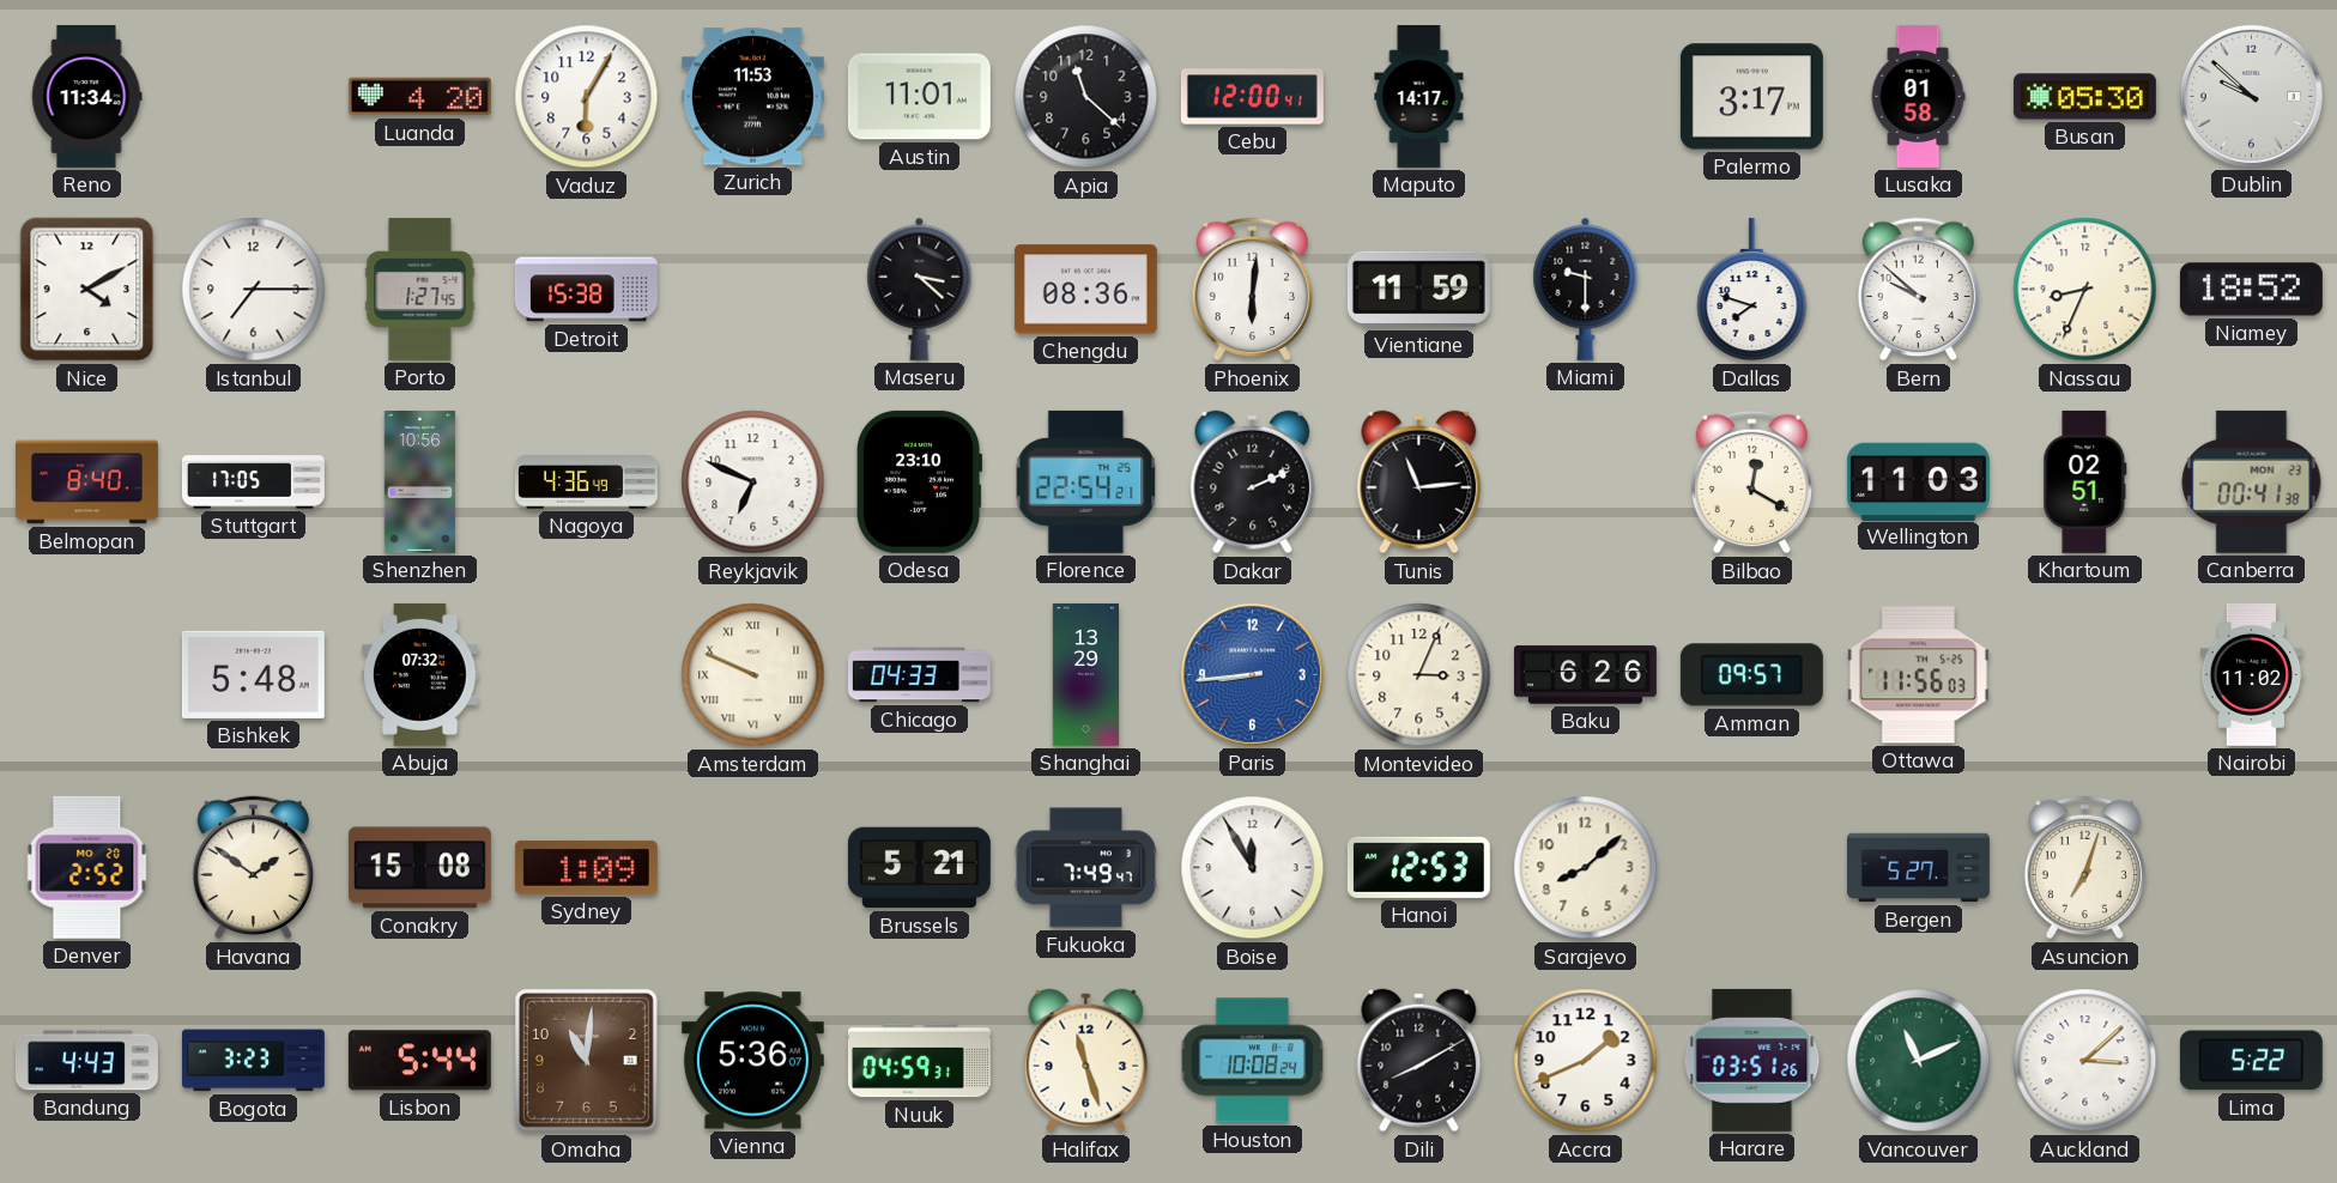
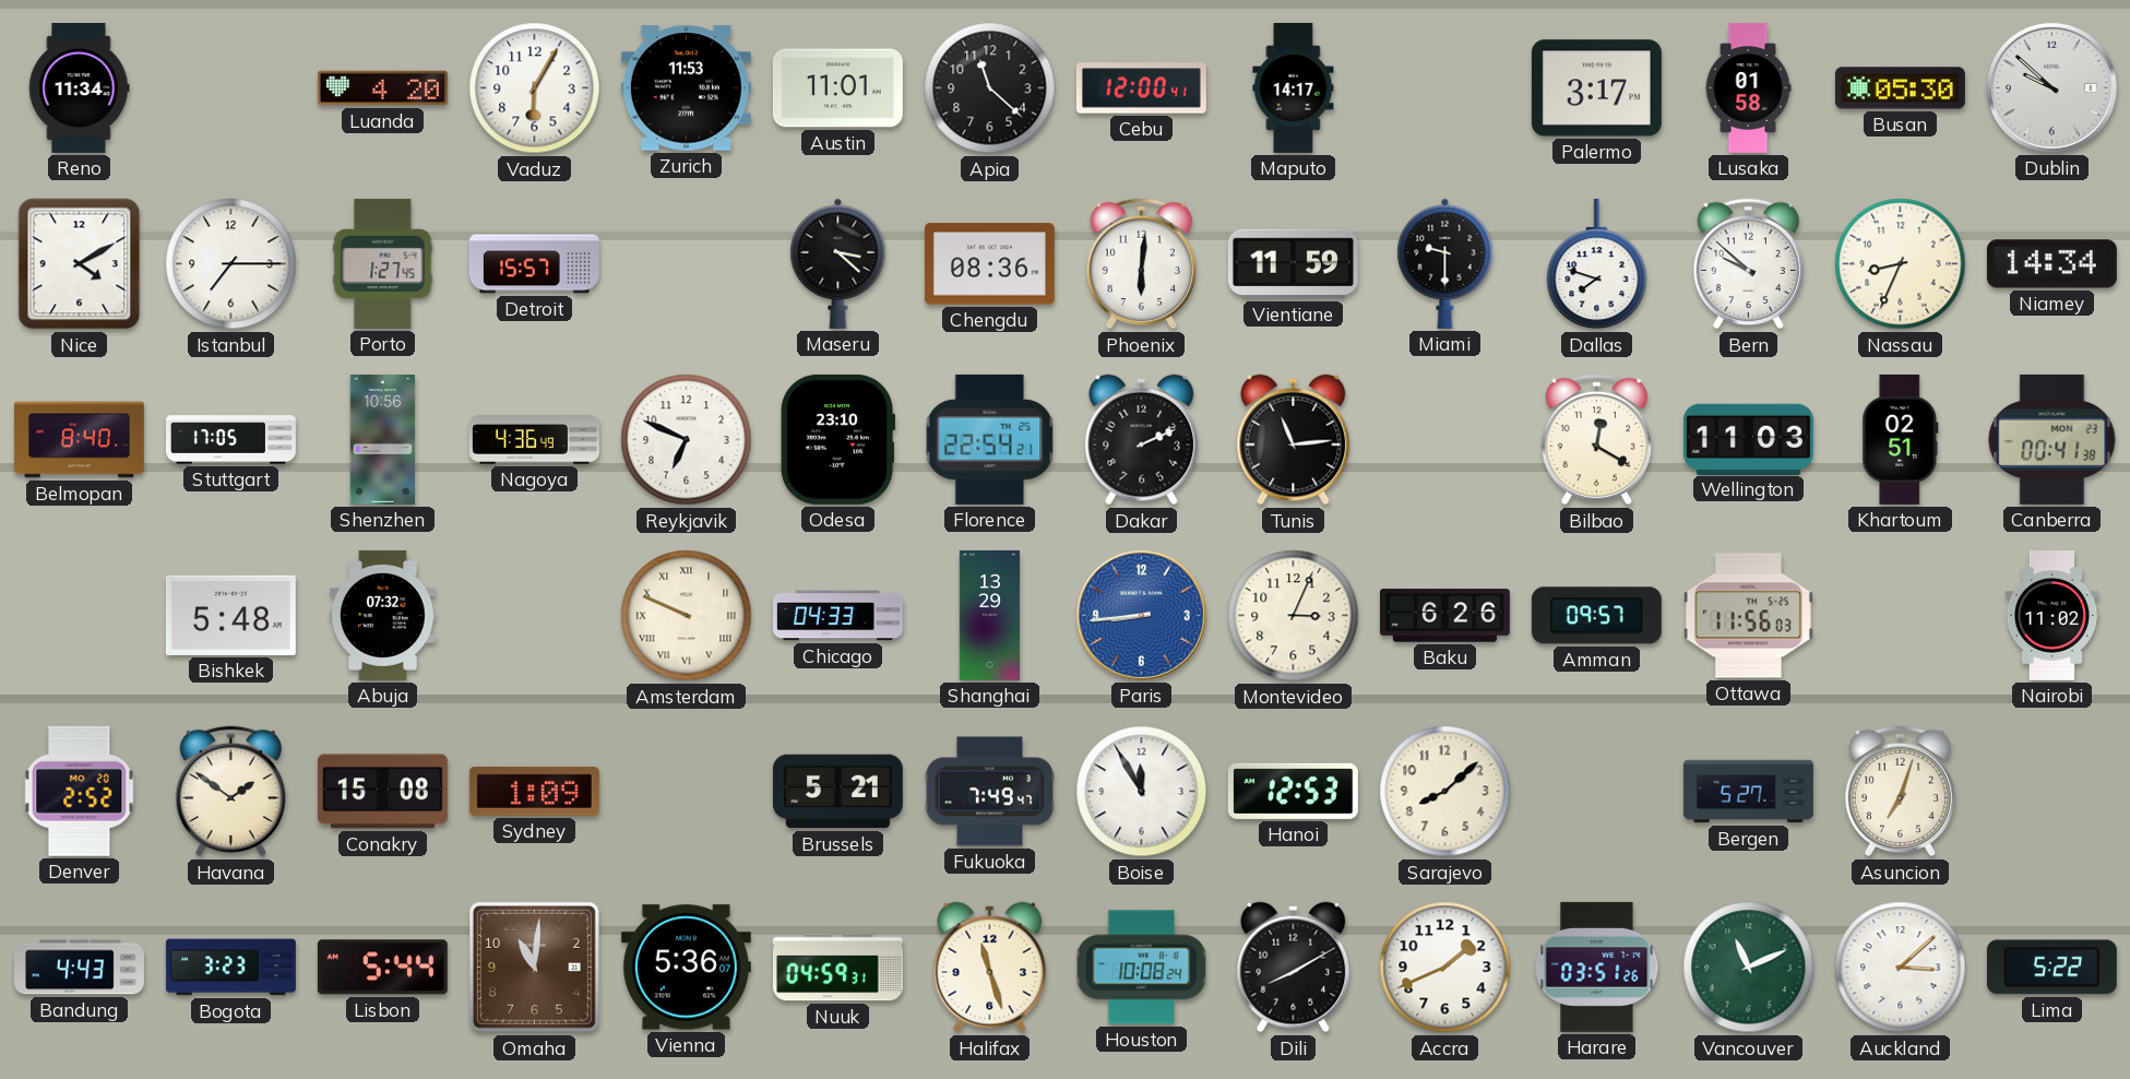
Detroit: 15:38 -> 15:57
Niamey: 18:52 -> 14:34
